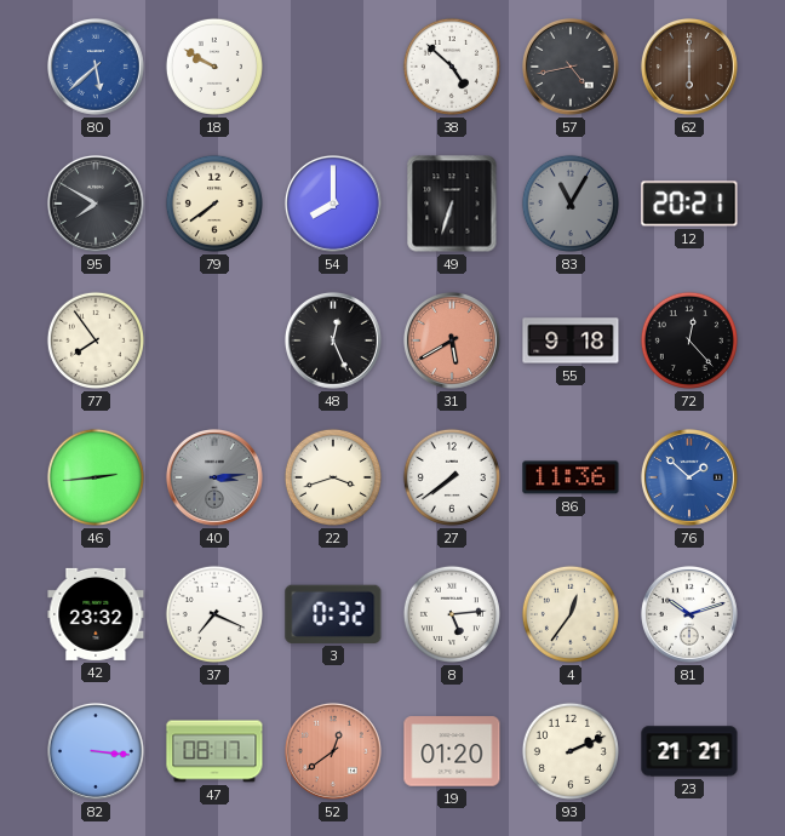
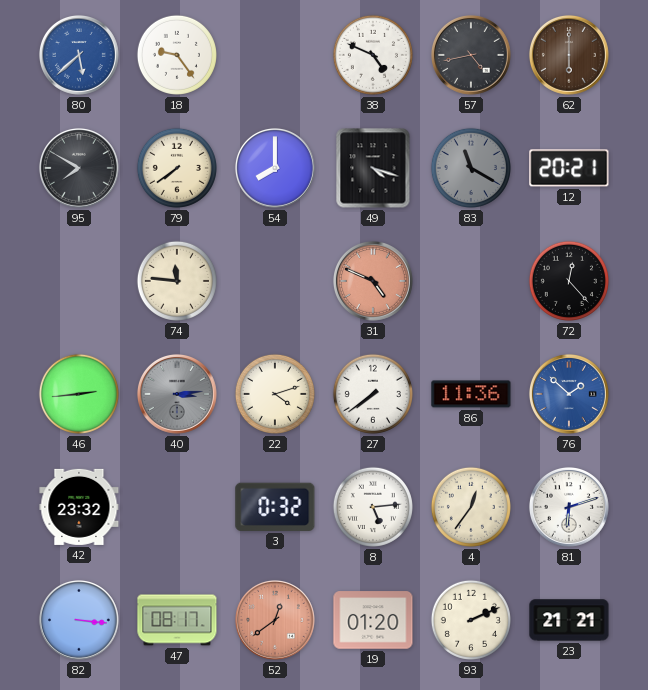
18: 9:50 -> 9:24
38: 4:52 -> 4:49
49: 6:33 -> 4:18
83: 11:05 -> 11:20
77: 7:54 -> none
74: none -> 11:46
48: 12:26 -> none
31: 5:40 -> 4:49
55: 9:18 -> none
22: 3:42 -> 4:12
37: 7:19 -> none
81: 10:12 -> 6:12
